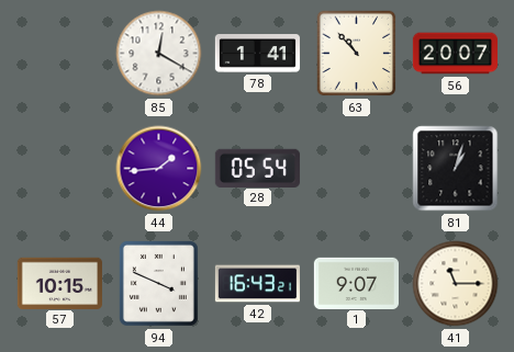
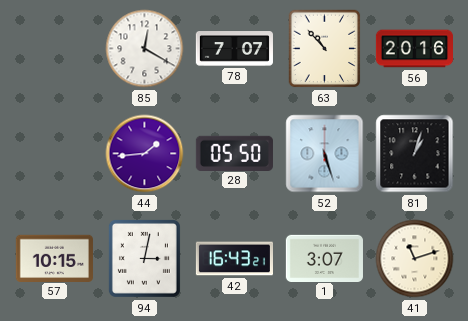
78: 1:41 -> 7:07
56: 20:07 -> 20:16
28: 05:54 -> 05:50
52: none -> 5:27
94: 3:49 -> 3:02
1: 9:07 -> 3:07
41: 11:15 -> 11:12
